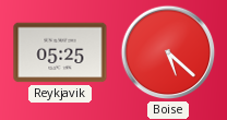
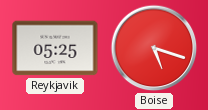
Boise: 5:22 -> 5:18
